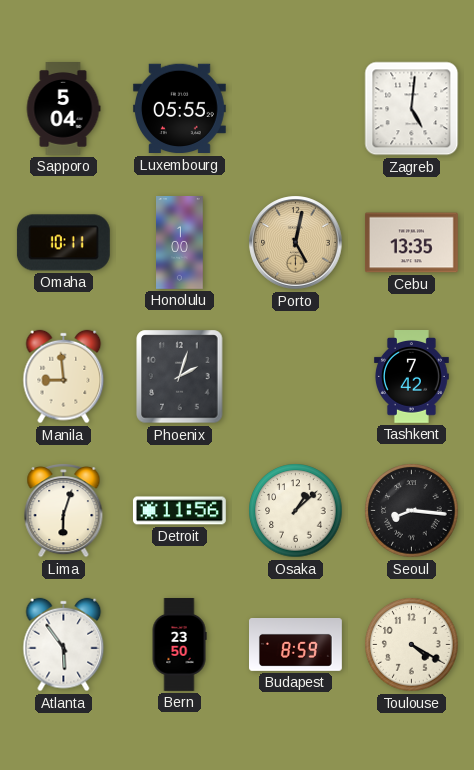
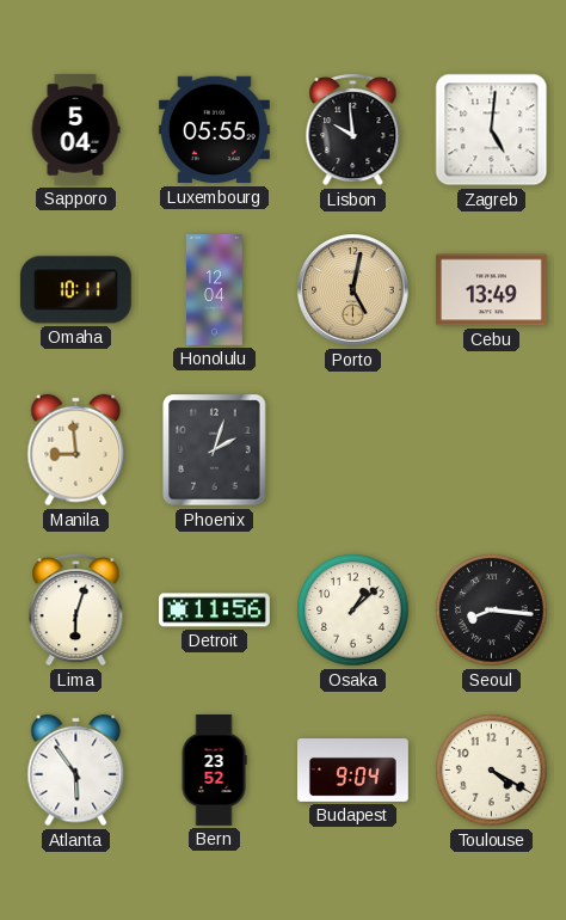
Lisbon: none -> 9:59
Honolulu: 1:00 -> 12:04
Cebu: 13:35 -> 13:49
Tashkent: 7:42 -> none
Bern: 23:50 -> 23:52
Budapest: 8:59 -> 9:04
